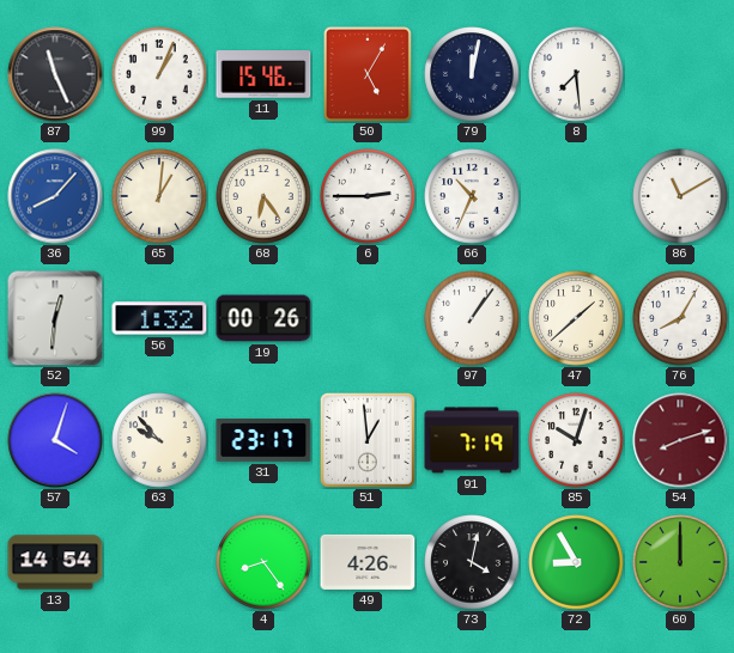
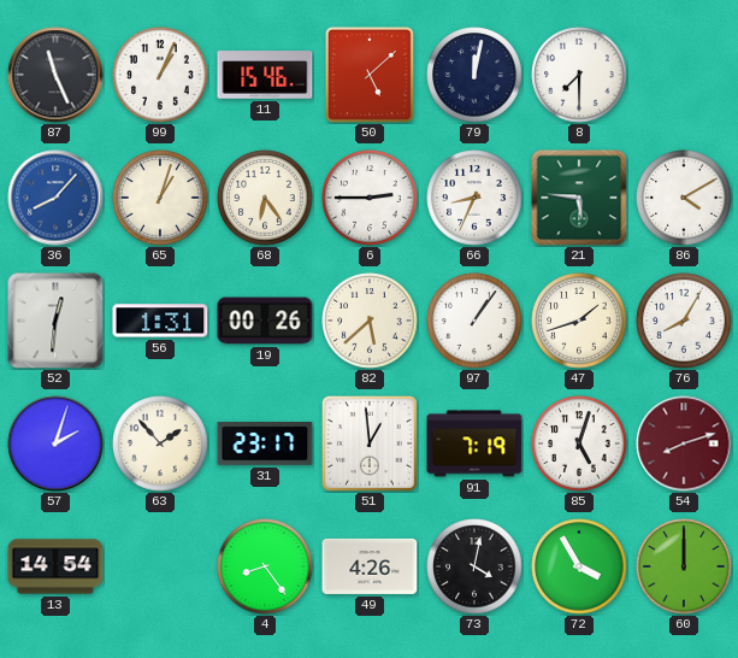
50: 5:05 -> 5:08
8: 7:29 -> 7:30
65: 1:01 -> 1:03
66: 10:34 -> 8:34
21: none -> 5:46
86: 11:10 -> 4:10
56: 1:32 -> 1:31
82: none -> 5:38
47: 1:38 -> 1:42
57: 4:03 -> 2:03
63: 9:53 -> 1:53
85: 10:03 -> 5:03
72: 8:55 -> 3:55
